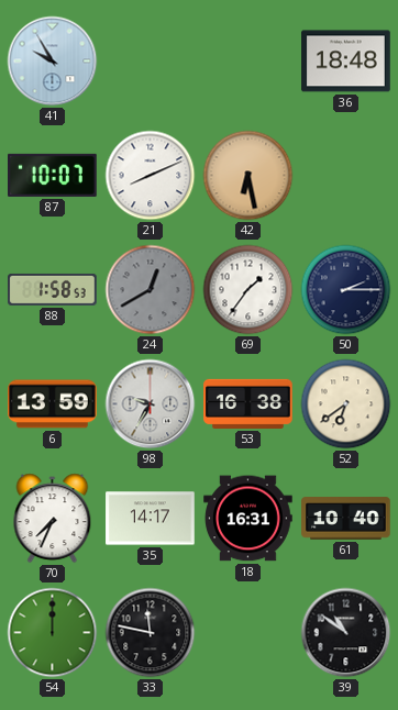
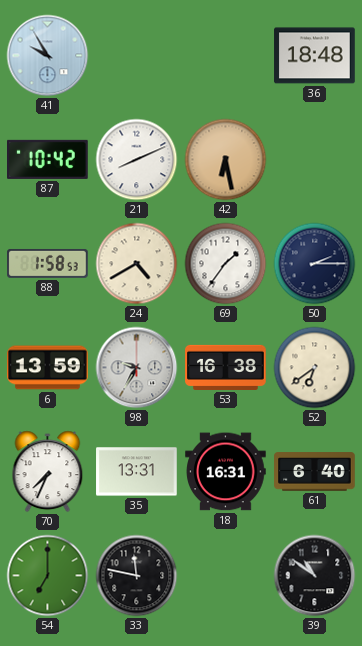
87: 10:07 -> 10:42
24: 12:40 -> 4:40
24 dial: grey -> cream
35: 14:17 -> 13:31
61: 10:40 -> 6:40
54: 12:00 -> 7:00
